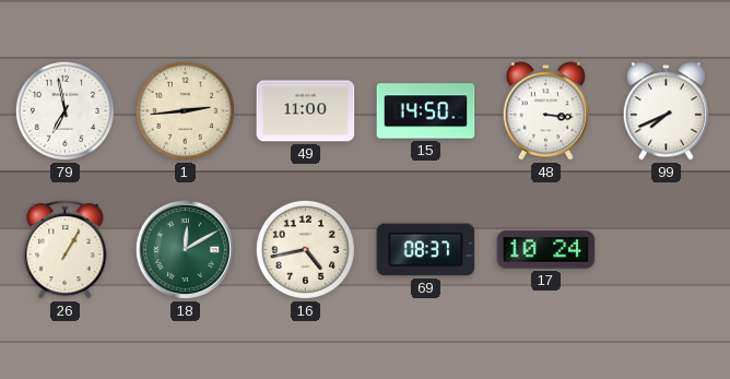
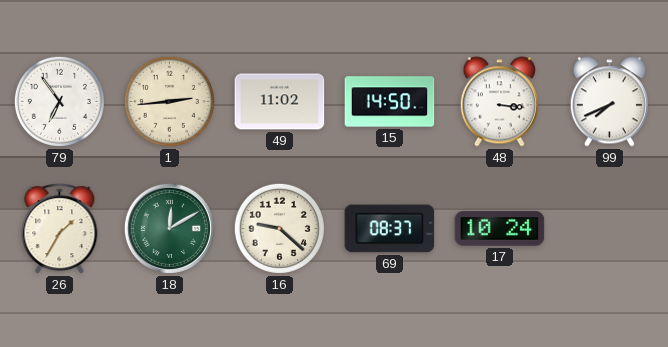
79: 6:58 -> 6:54
49: 11:00 -> 11:02
26: 1:05 -> 1:35
16: 4:43 -> 9:22
